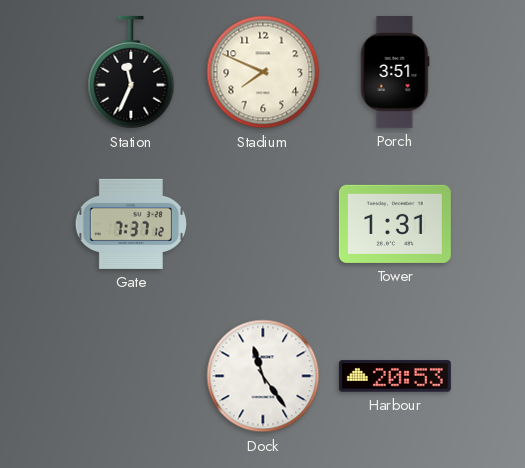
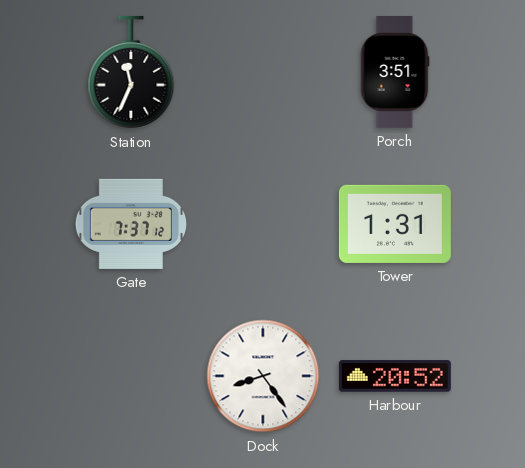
Stadium: 7:49 -> none
Dock: 11:24 -> 8:24
Harbour: 20:53 -> 20:52
